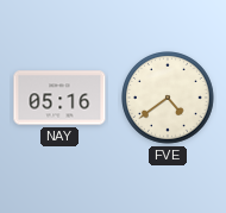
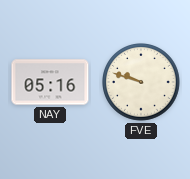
FVE: 4:39 -> 9:48
